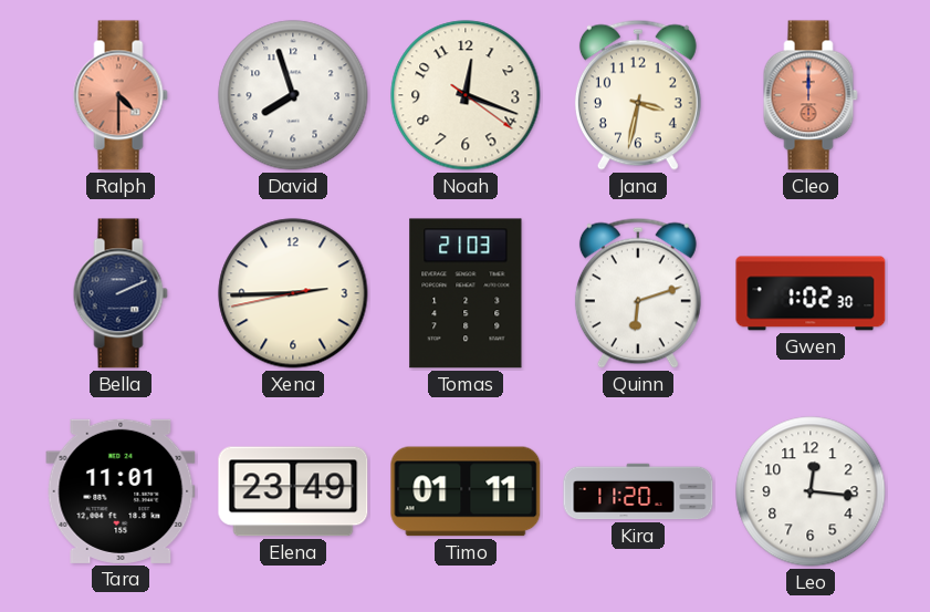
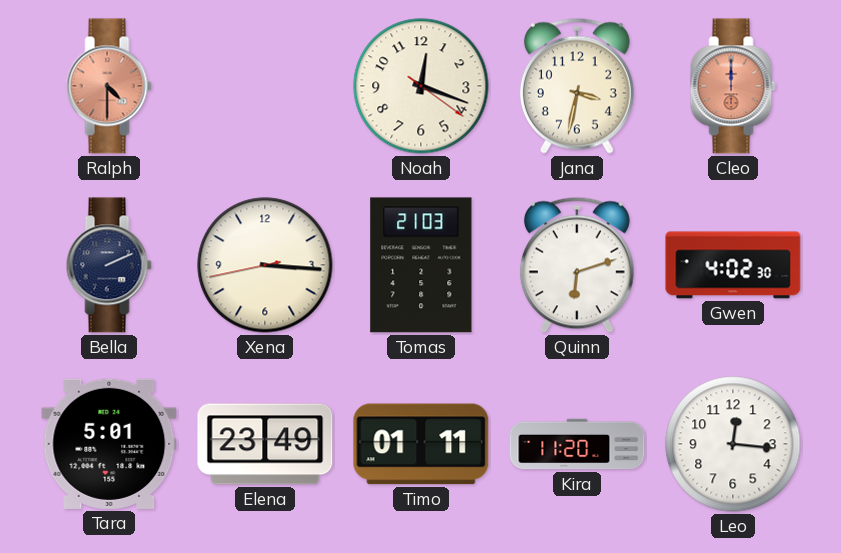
David: 7:57 -> none
Xena: 2:44 -> 3:15
Gwen: 1:02 -> 4:02
Tara: 11:01 -> 5:01
